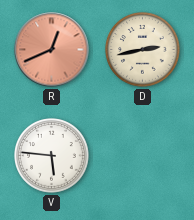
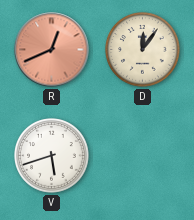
D: 2:43 -> 12:06
V: 5:46 -> 5:42
